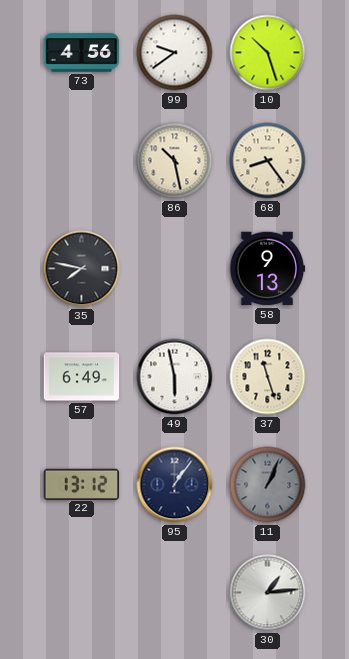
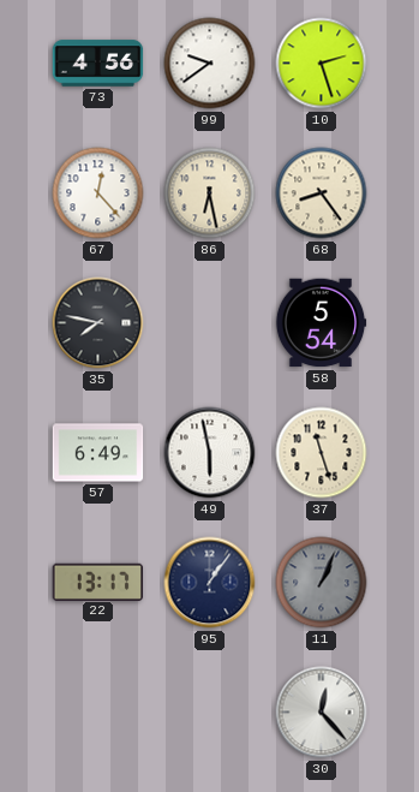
10: 10:27 -> 2:27
67: none -> 12:23
86: 10:28 -> 6:28
58: 9:13 -> 5:54
22: 13:12 -> 13:17
30: 1:14 -> 12:23
